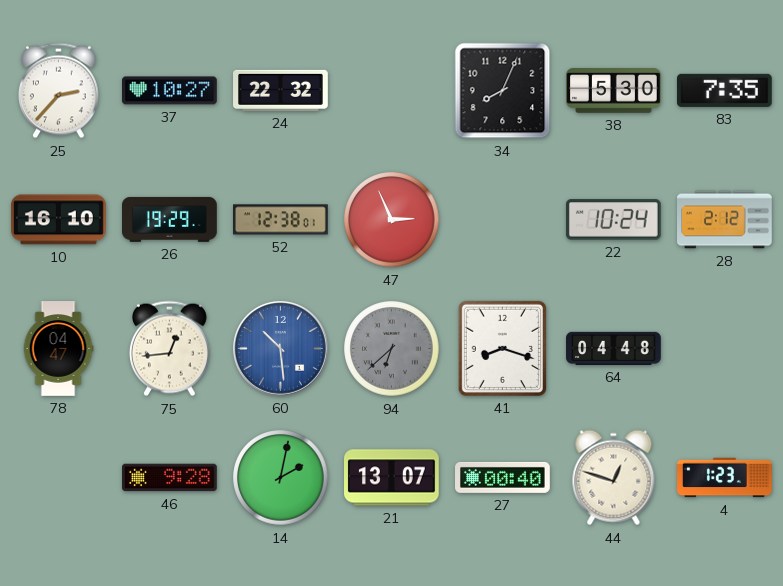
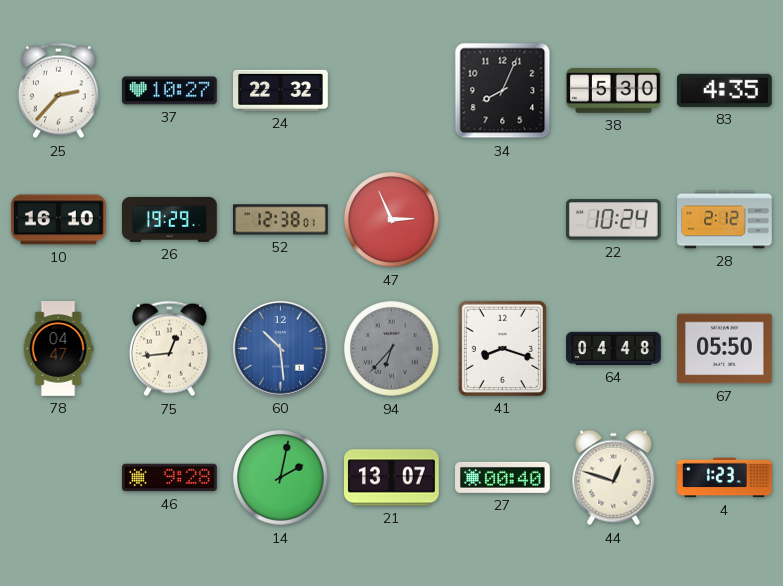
83: 7:35 -> 4:35
94: 6:38 -> 6:37
67: none -> 05:50
